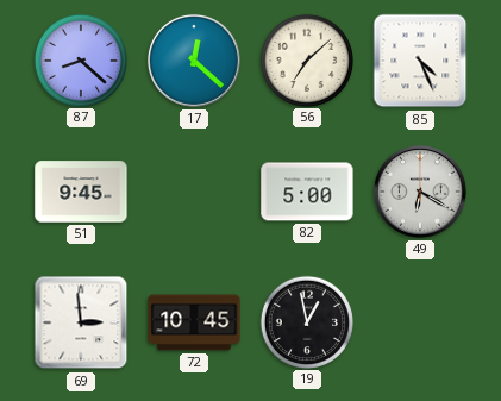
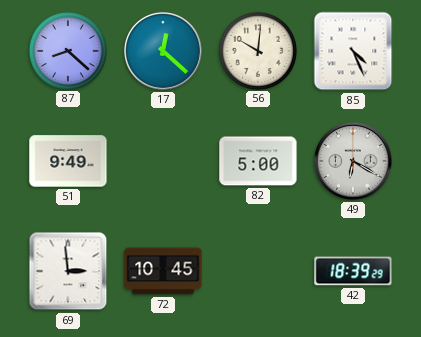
56: 7:08 -> 10:01
51: 9:45 -> 9:49
19: 12:58 -> none
42: none -> 18:39
